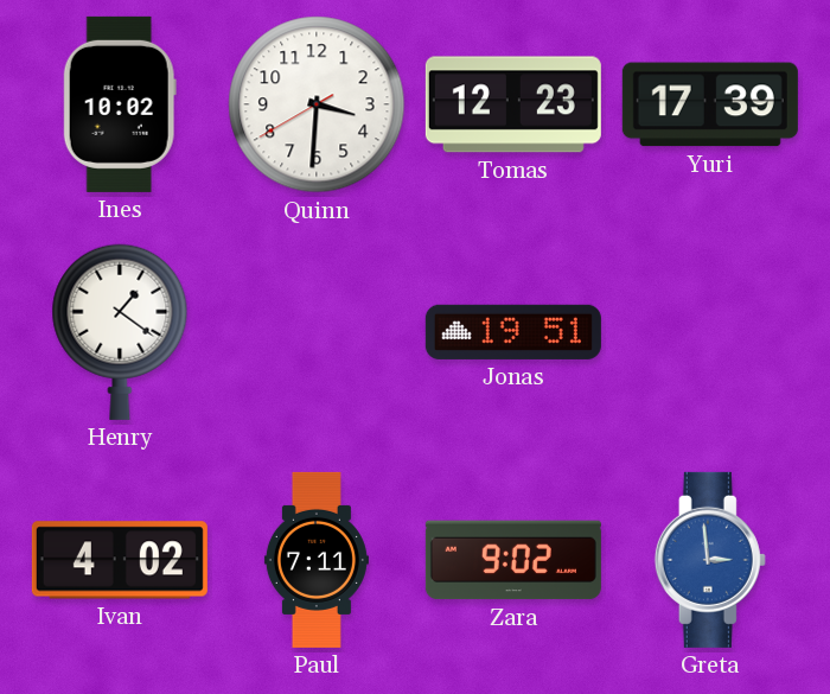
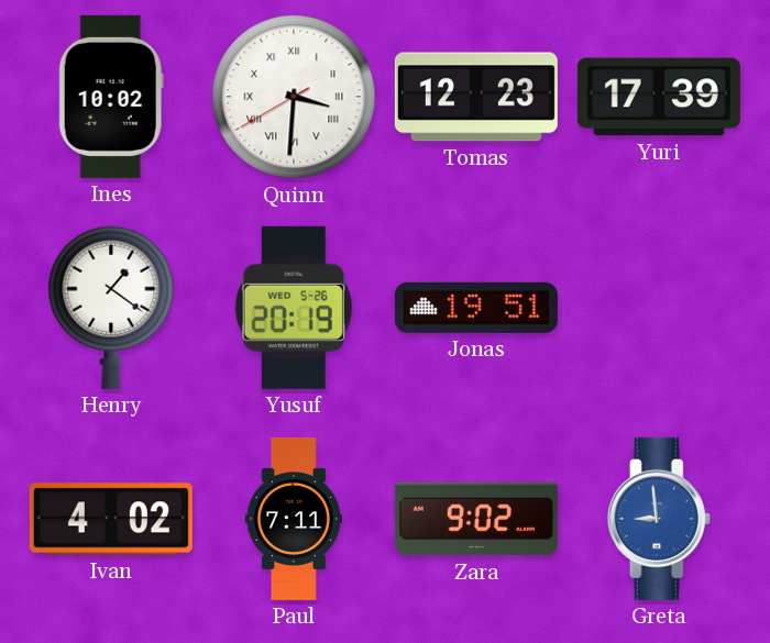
Quinn numerals: Arabic -> Roman
Yusuf: none -> 20:19
Greta: 2:59 -> 8:59
